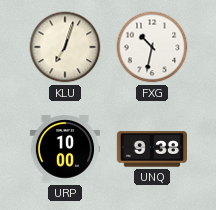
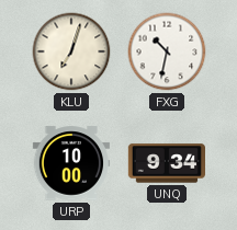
UNQ: 9:38 -> 9:34
